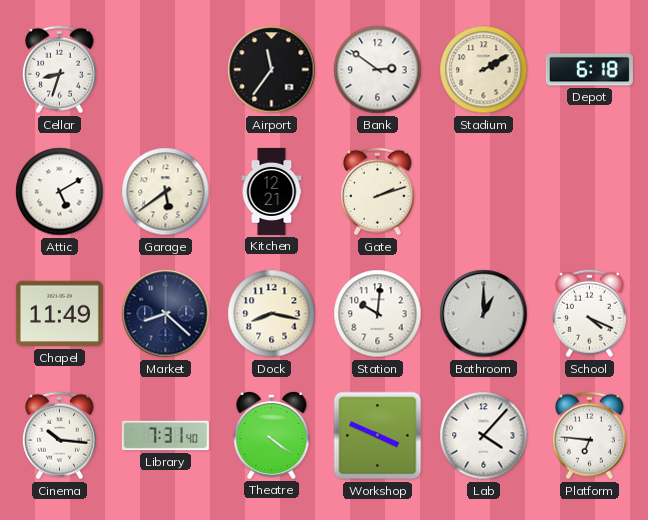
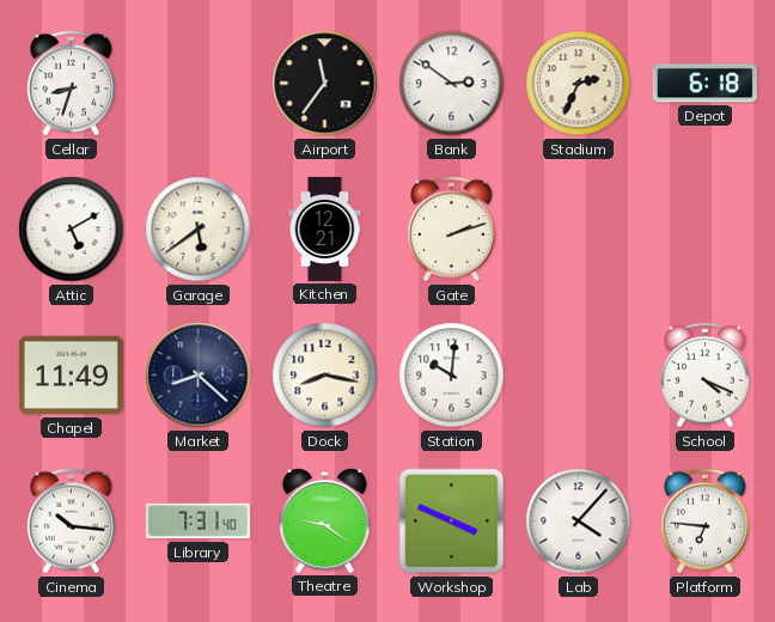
Stadium: 2:10 -> 2:34
Bathroom: 1:00 -> none
Theatre: 4:21 -> 9:21
